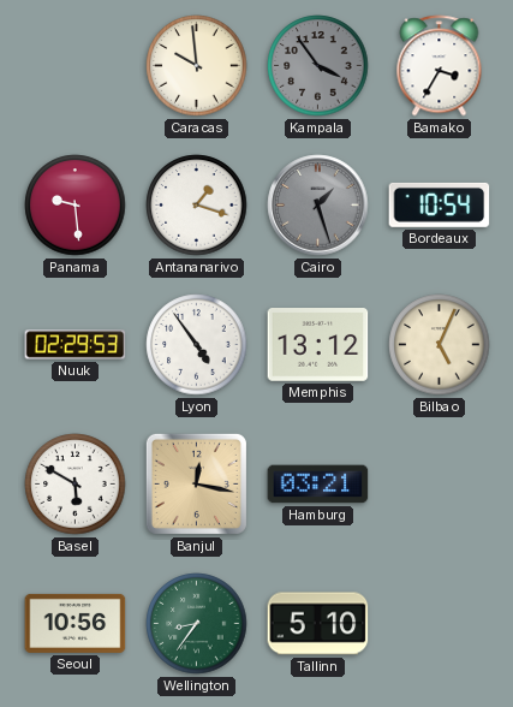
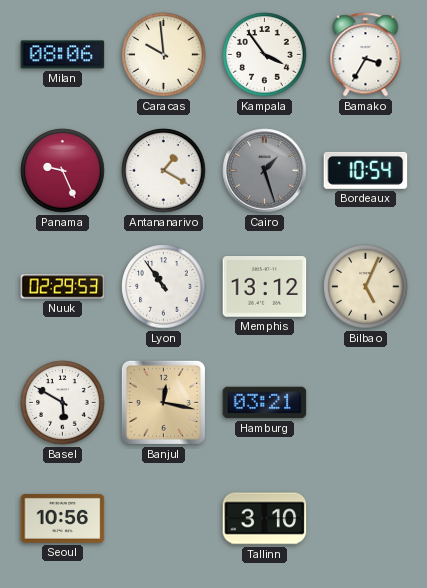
Milan: none -> 08:06
Kampala dial: grey -> white
Panama: 9:29 -> 9:26
Antananarivo: 1:18 -> 1:20
Lyon: 4:54 -> 10:54
Wellington: 8:36 -> none
Tallinn: 5:10 -> 3:10
